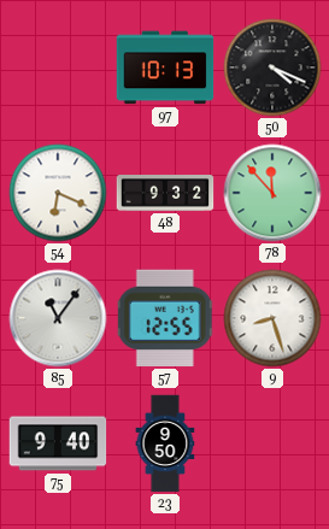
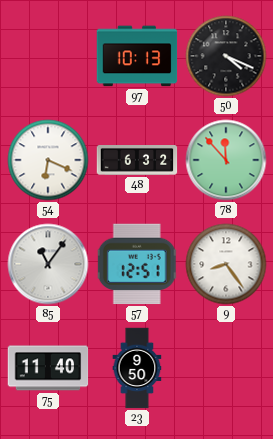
48: 9:32 -> 6:32
57: 12:55 -> 12:51
9: 8:27 -> 8:24
75: 9:40 -> 11:40
